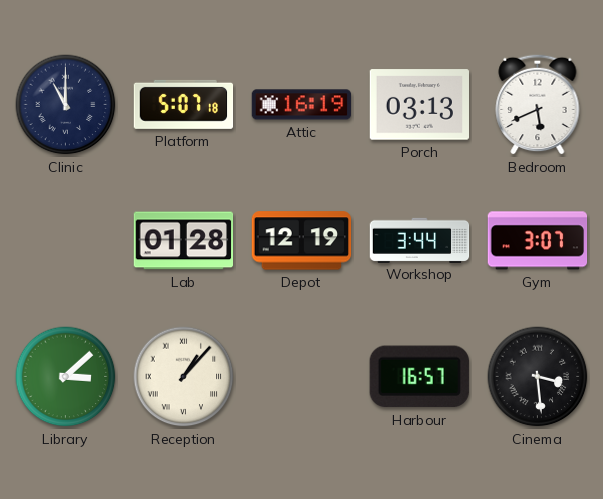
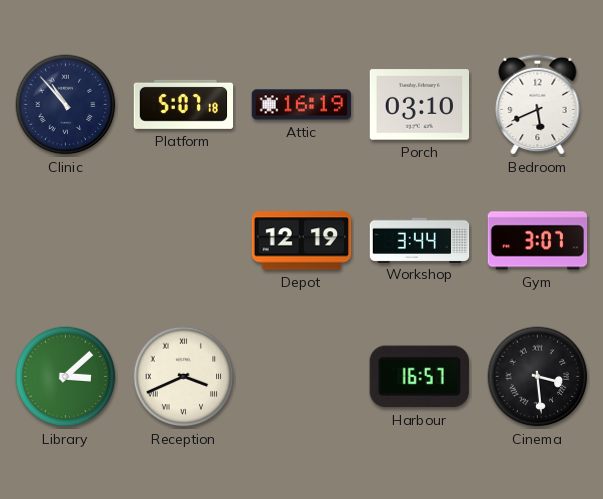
Clinic: 11:00 -> 10:53
Porch: 03:13 -> 03:10
Lab: 01:28 -> none
Reception: 1:07 -> 3:41
